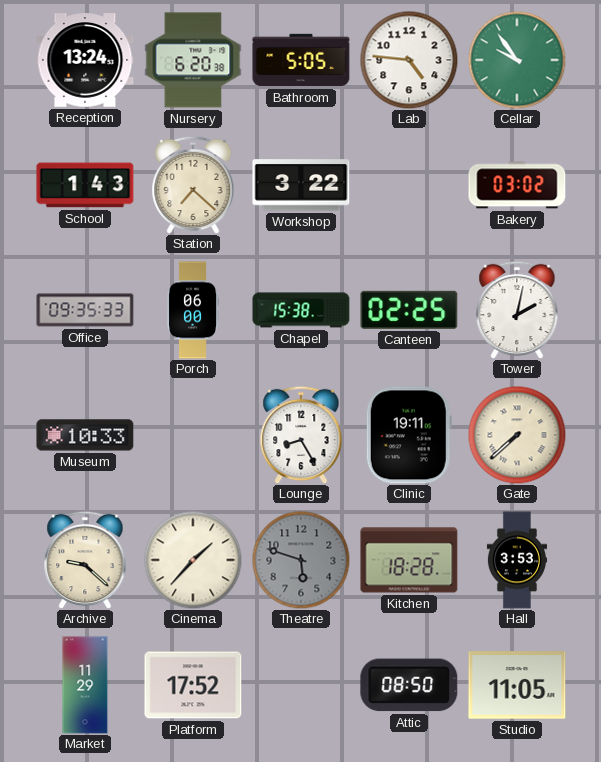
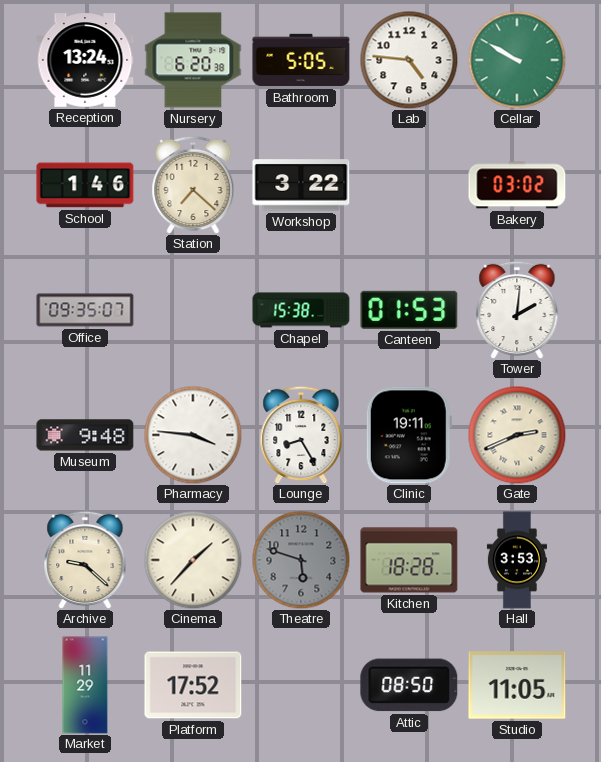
Cellar: 9:54 -> 9:50
School: 1:43 -> 1:46
Office: 09:35:33 -> 09:35:07
Porch: 06:00 -> none
Canteen: 02:25 -> 01:53
Tower: 2:02 -> 2:01
Museum: 10:33 -> 9:48
Pharmacy: none -> 3:46
Gate: 7:38 -> 2:41
